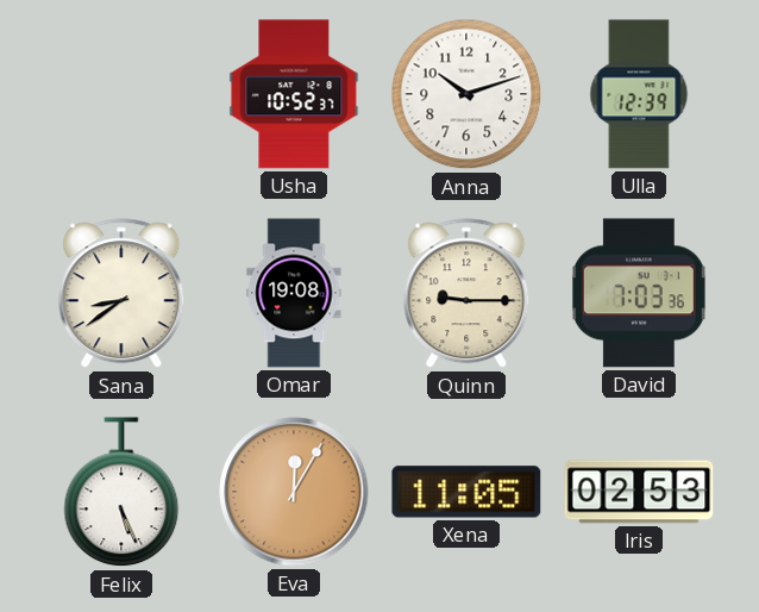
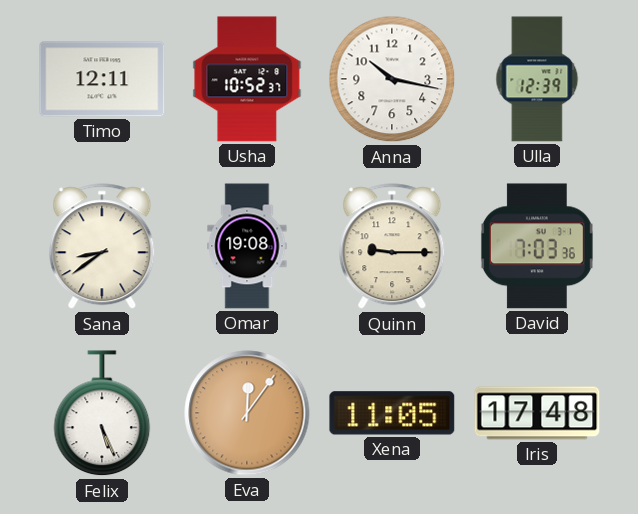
Timo: none -> 12:11
Anna: 10:12 -> 10:17
Eva: 12:05 -> 12:06
Iris: 02:53 -> 17:48
